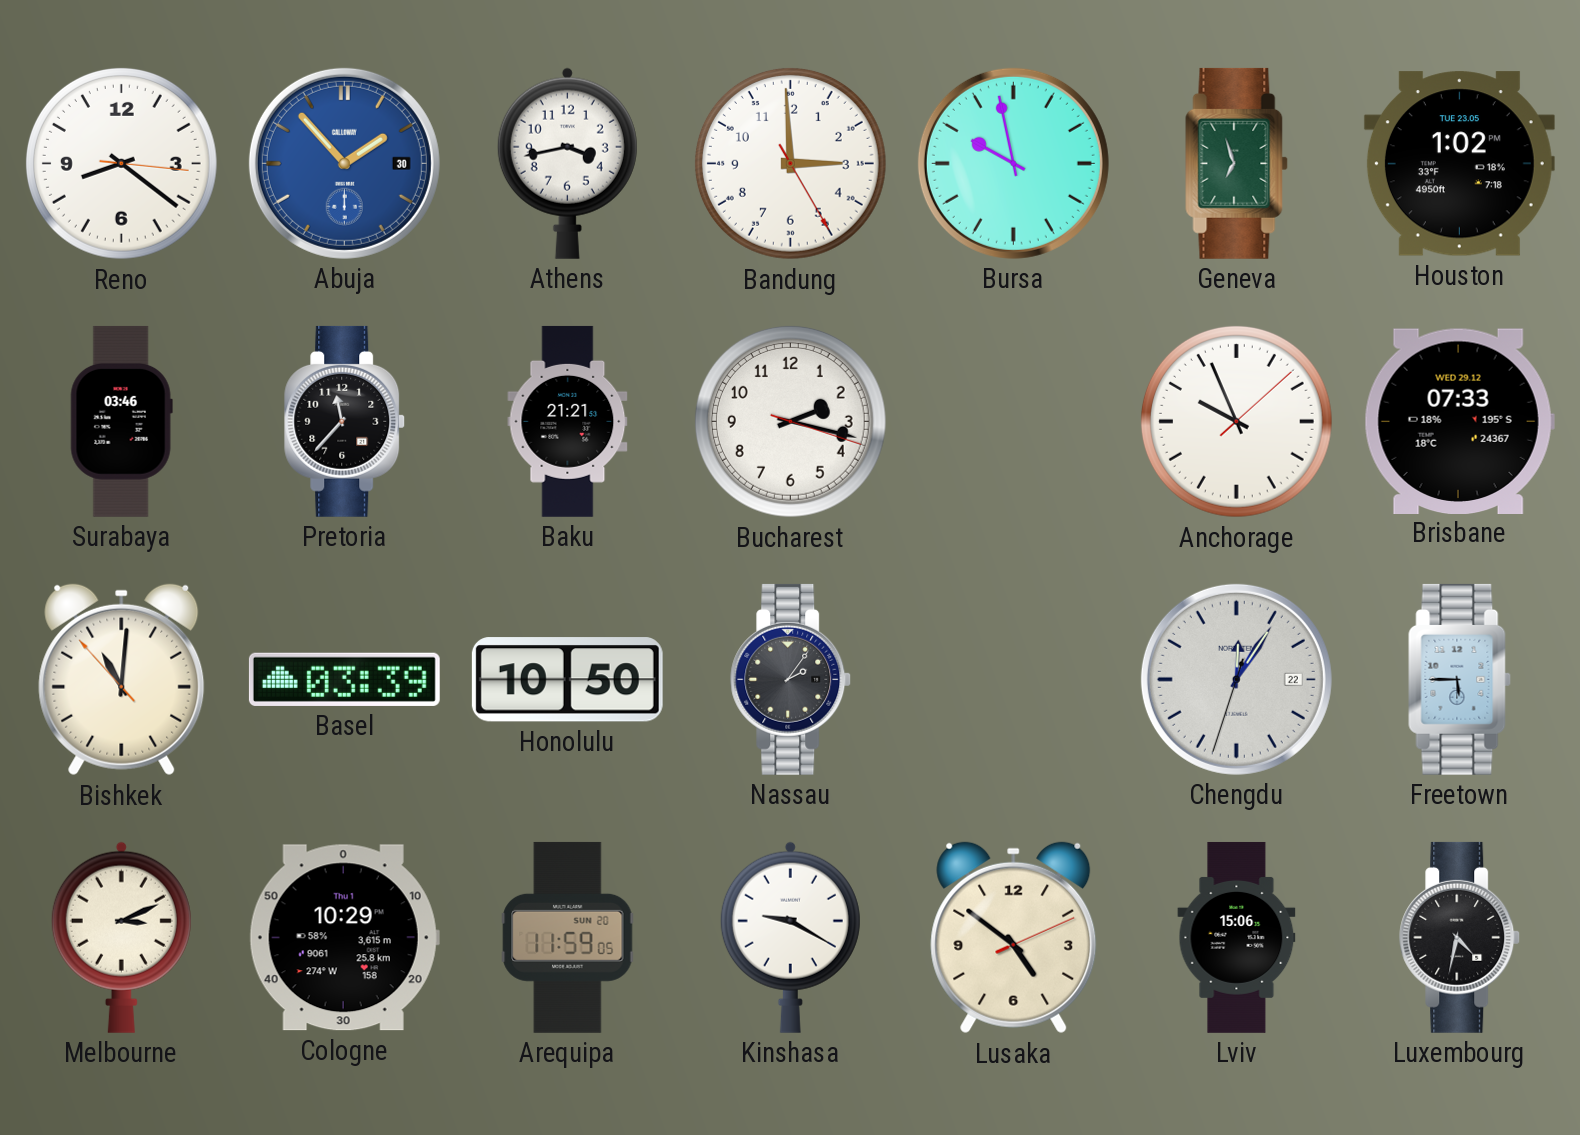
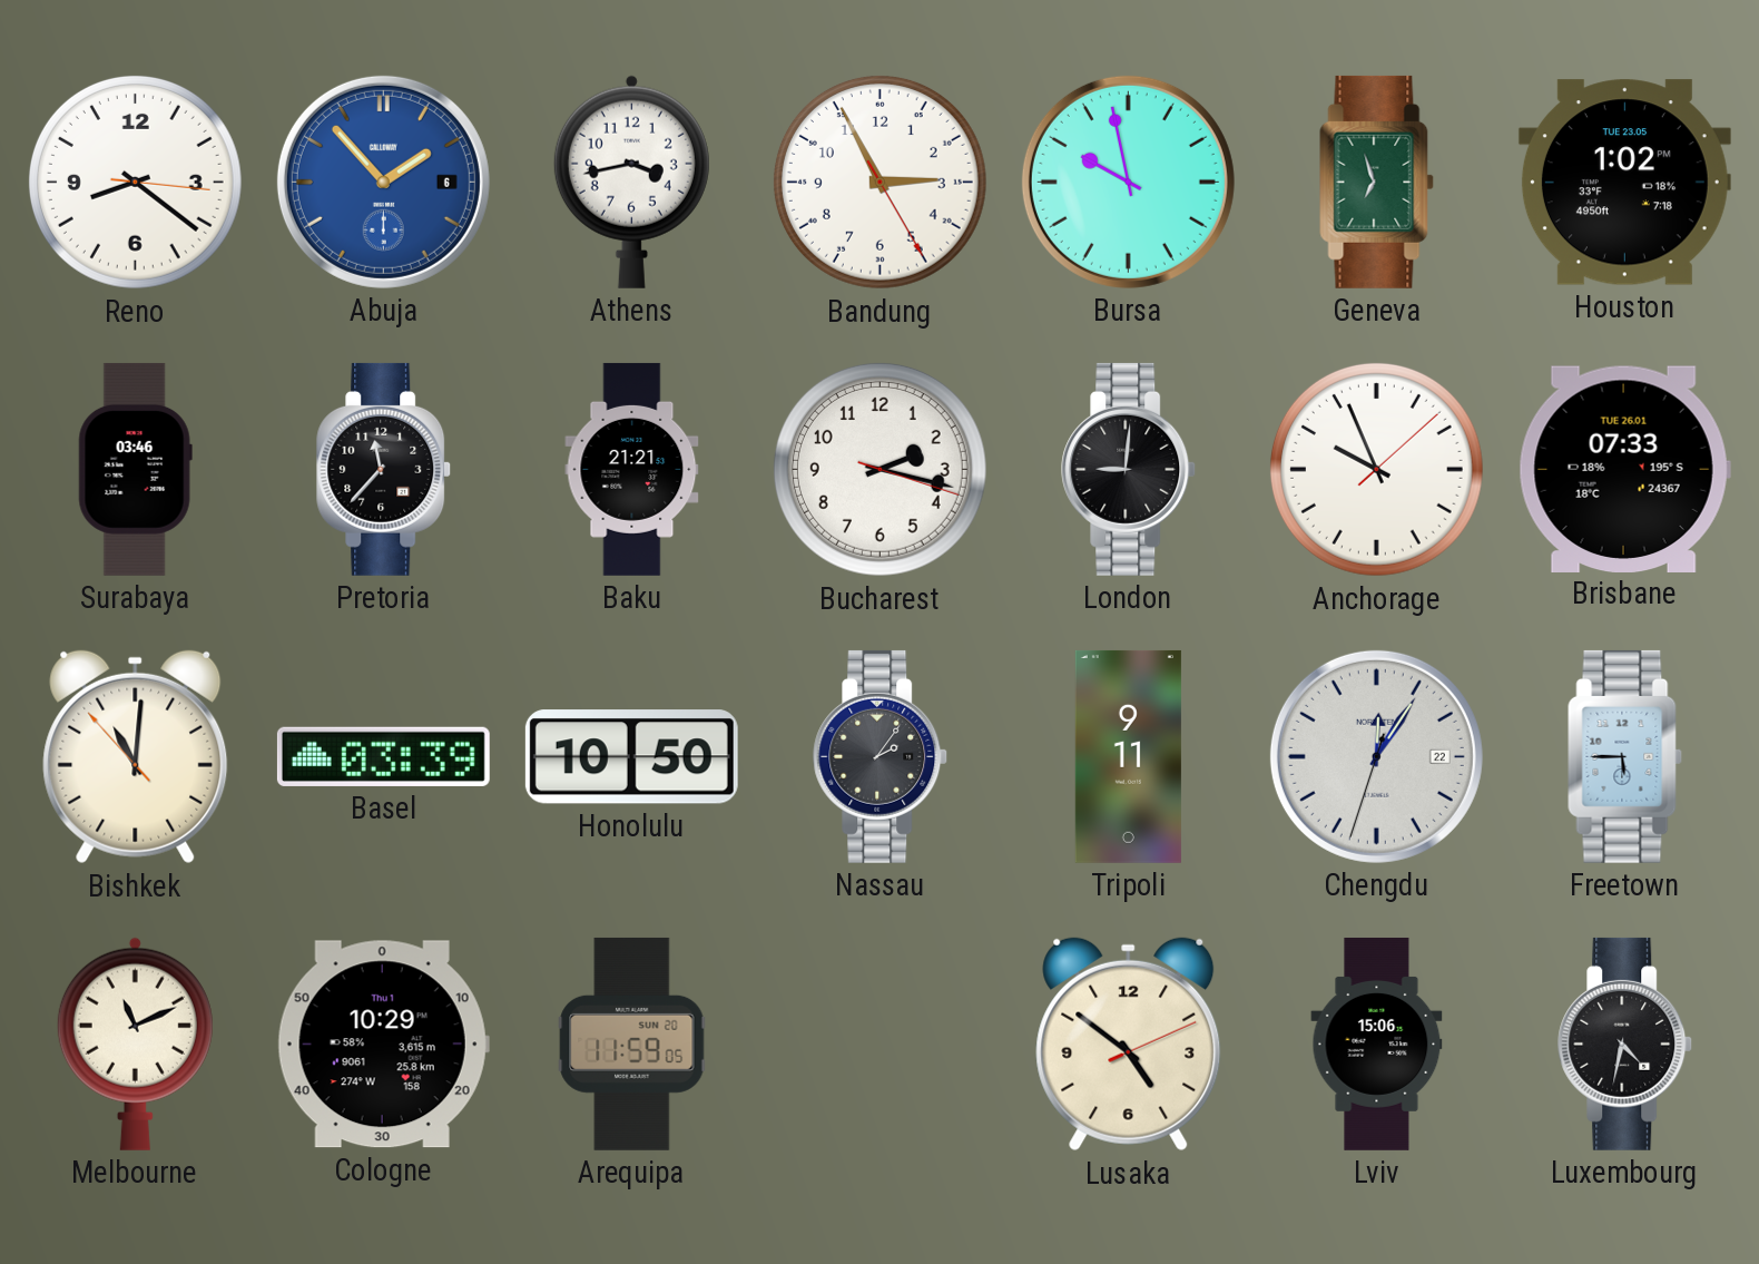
Abuja date: 30 -> 6
Bandung: 2:59 -> 2:55
London: none -> 9:01
Brisbane date: WED 29.12 -> TUE 26.01
Tripoli: none -> 9:11
Melbourne: 3:11 -> 11:11
Kinshasa: 9:20 -> none
